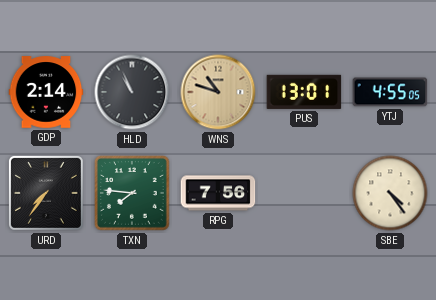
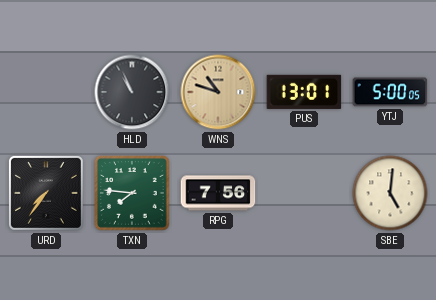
GDP: 2:14 -> none
YTJ: 4:55 -> 5:00
SBE: 4:24 -> 5:01
